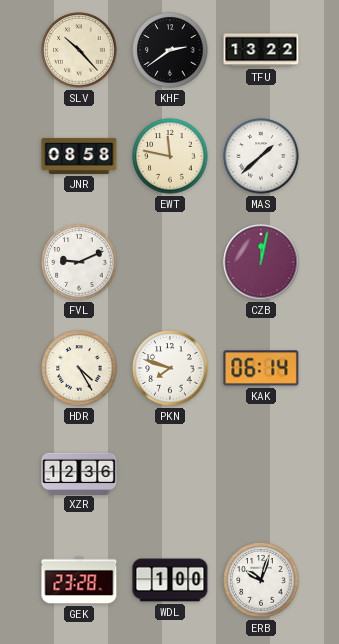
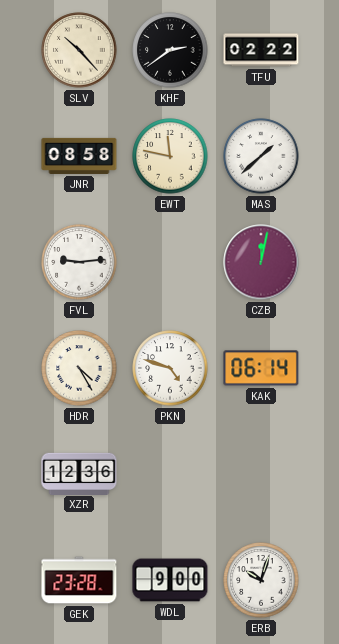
TFU: 13:22 -> 02:22
FVL: 9:11 -> 9:14
PKN: 7:48 -> 4:48
WDL: 1:00 -> 9:00
